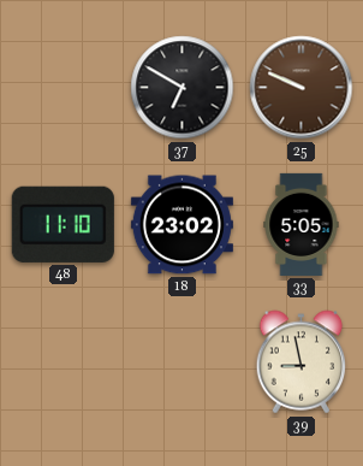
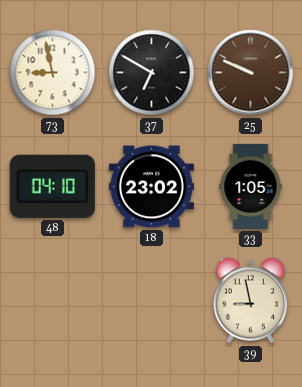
73: none -> 8:58
48: 11:10 -> 04:10
33: 5:05 -> 1:05
